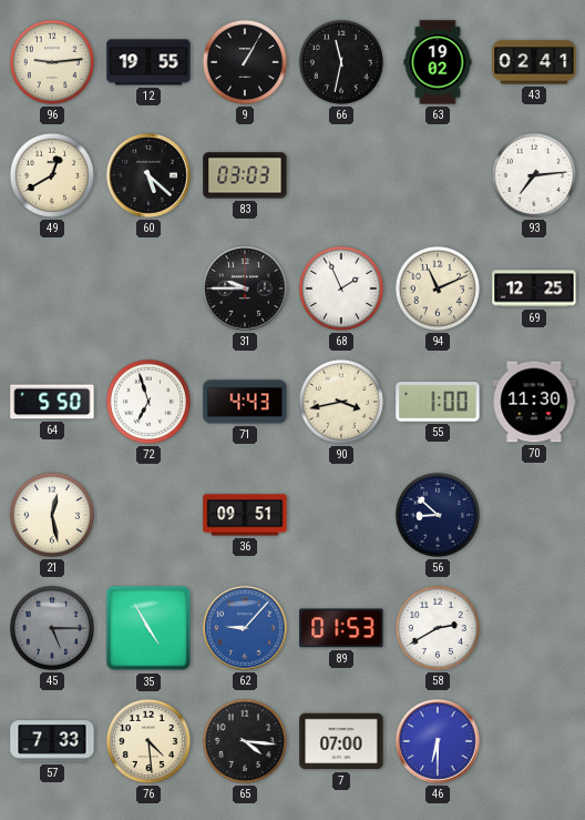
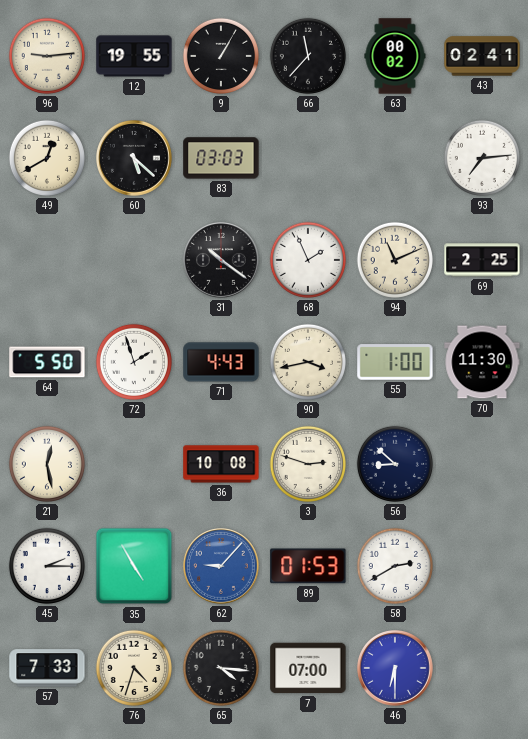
66: 11:32 -> 11:37
63: 19:02 -> 00:02
31: 9:45 -> 10:21
69: 12:25 -> 2:25
72: 6:57 -> 1:57
36: 09:51 -> 10:08
3: none -> 2:48
45: 5:15 -> 2:15
45 dial: grey -> white
76: 4:29 -> 4:33
